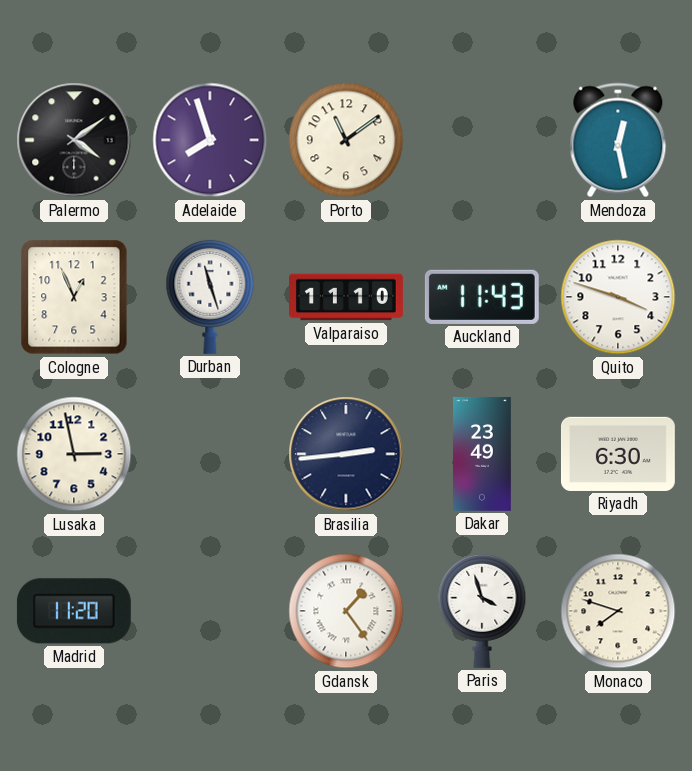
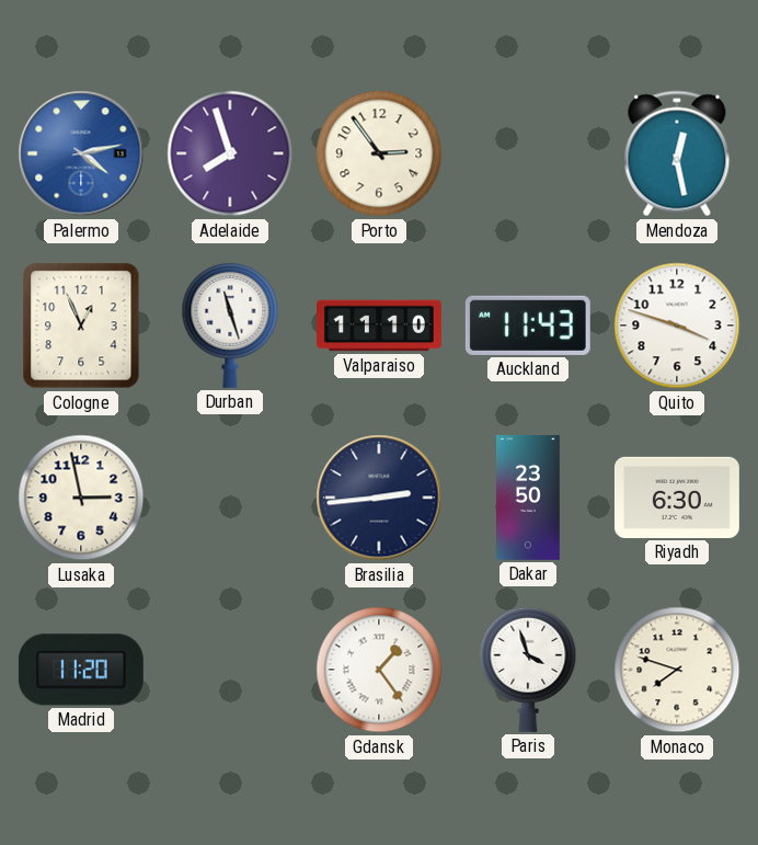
Palermo: 4:09 -> 4:13
Palermo dial: black -> blue
Porto: 11:09 -> 2:54
Dakar: 23:49 -> 23:50
